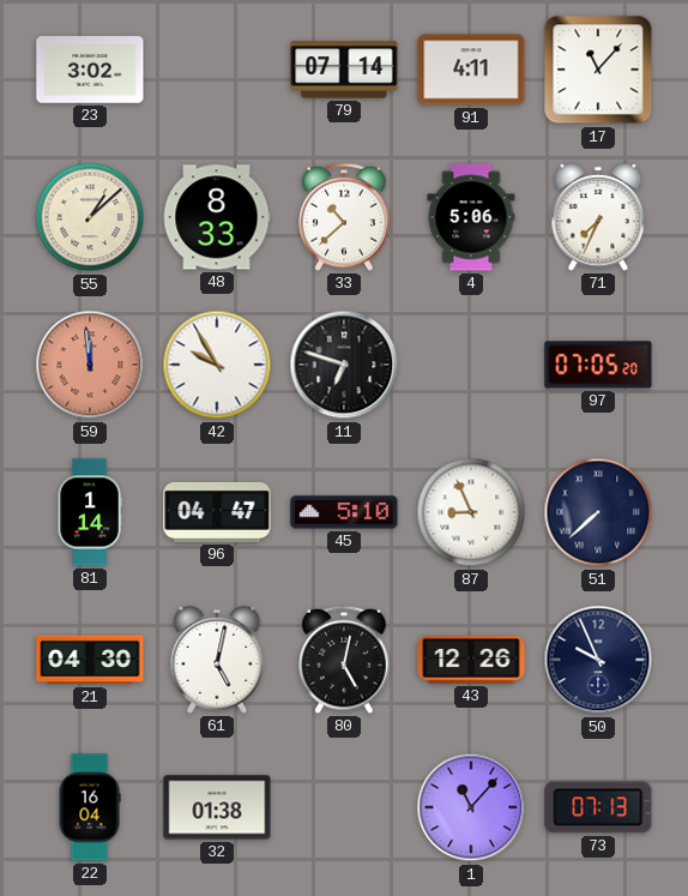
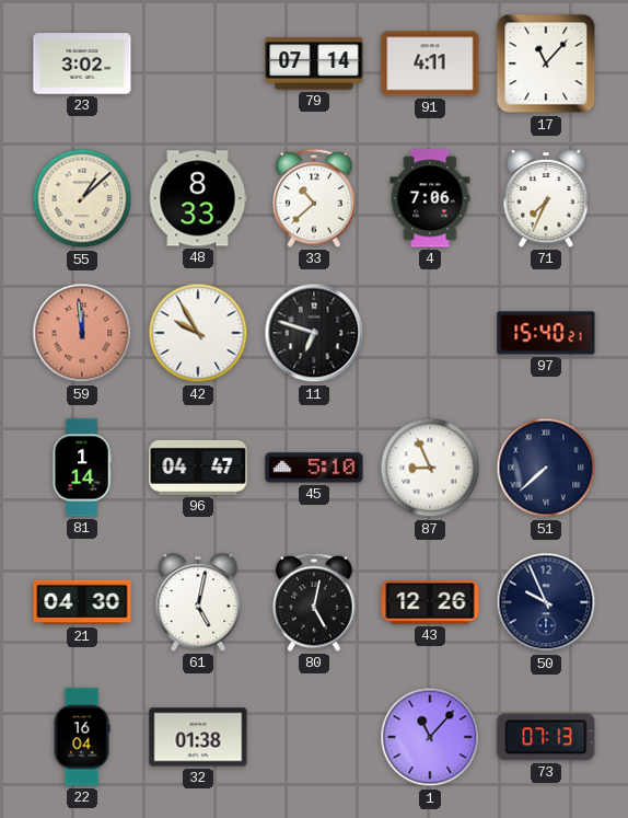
4: 5:06 -> 7:06
97: 07:05 -> 15:40
